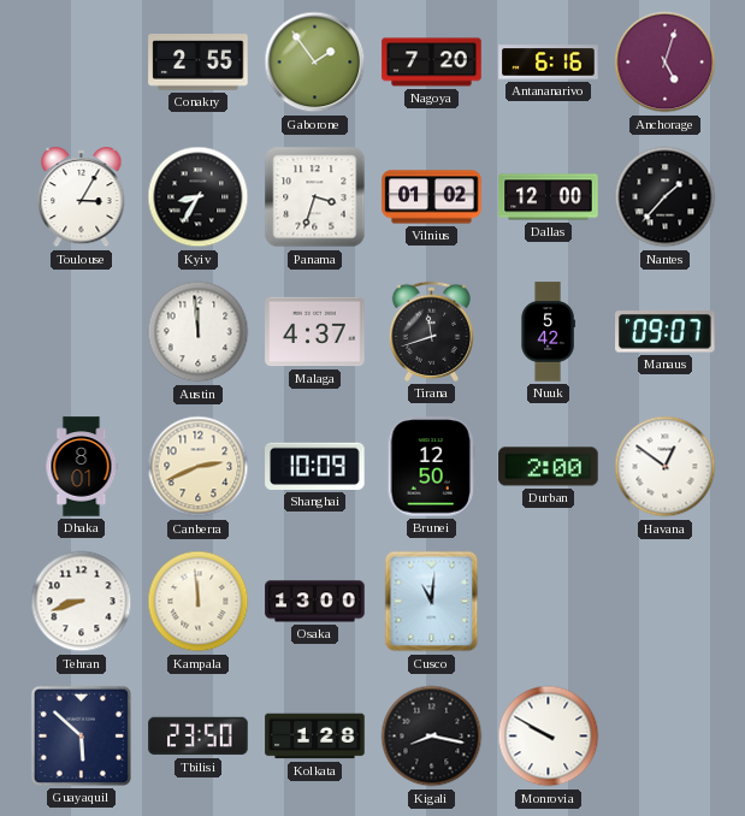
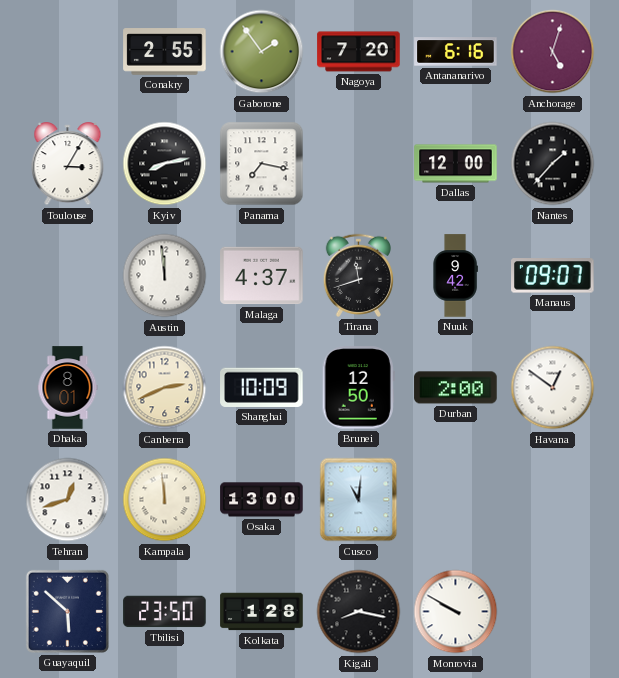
Kyiv: 8:35 -> 8:13
Panama: 3:33 -> 7:17
Vilnius: 01:02 -> none
Nuuk: 5:42 -> 9:42
Tehran: 8:42 -> 12:42
